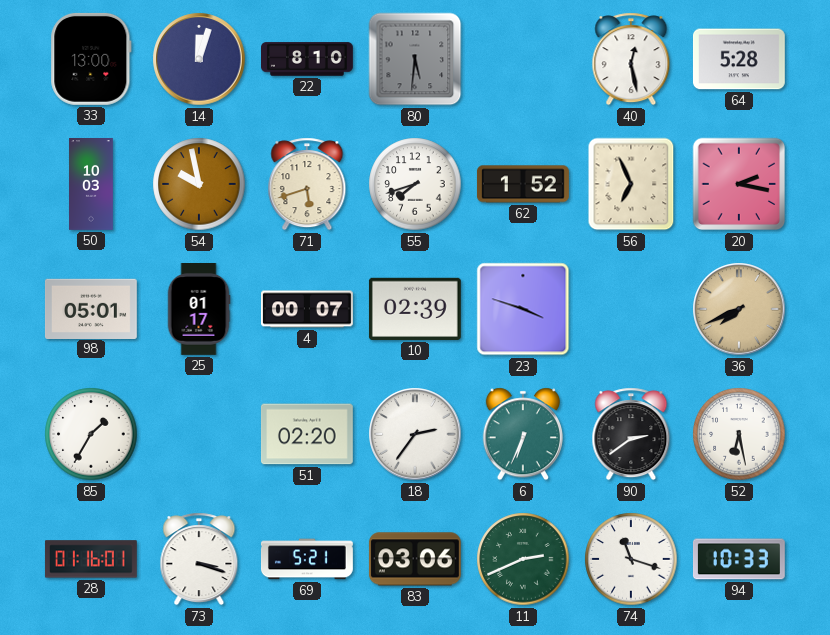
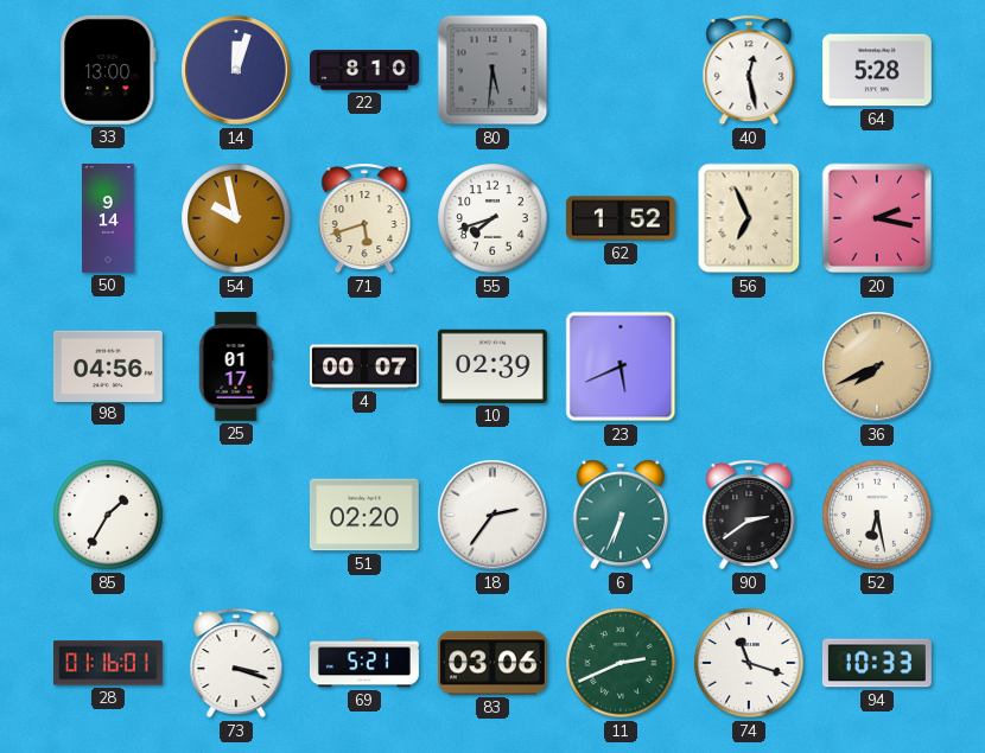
50: 10:03 -> 9:14
98: 05:01 -> 04:56
23: 3:48 -> 5:41
